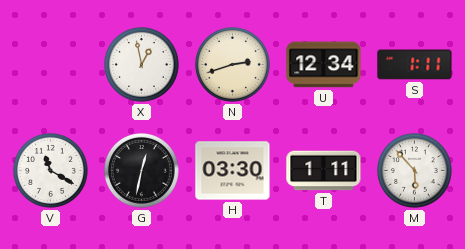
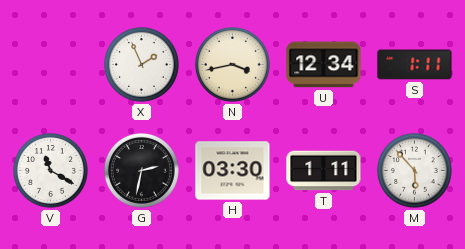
X: 12:58 -> 1:56
N: 2:42 -> 3:43
G: 12:32 -> 2:32
